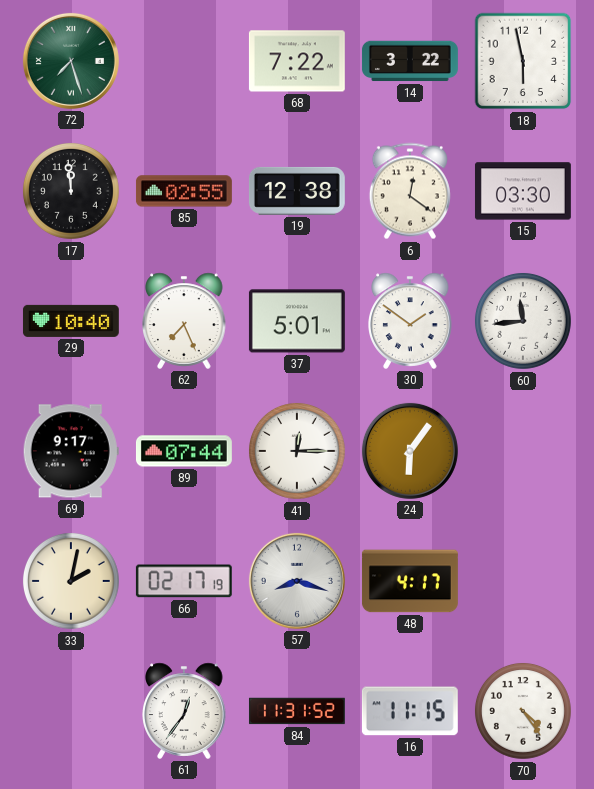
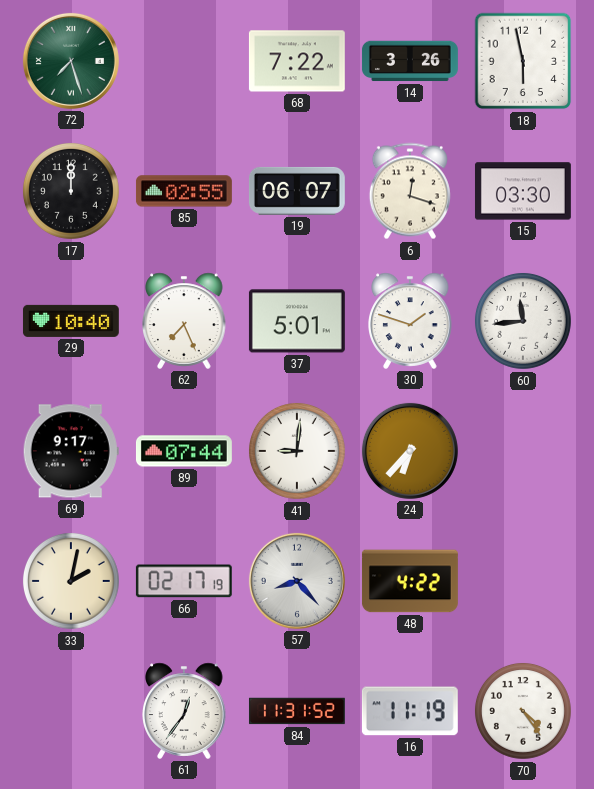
14: 3:22 -> 3:26
17: 11:59 -> 12:00
19: 12:38 -> 06:07
6: 12:21 -> 12:18
30: 1:51 -> 1:48
41: 12:15 -> 9:01
24: 6:06 -> 6:37
57: 8:18 -> 8:23
48: 4:17 -> 4:22
16: 11:15 -> 11:19
